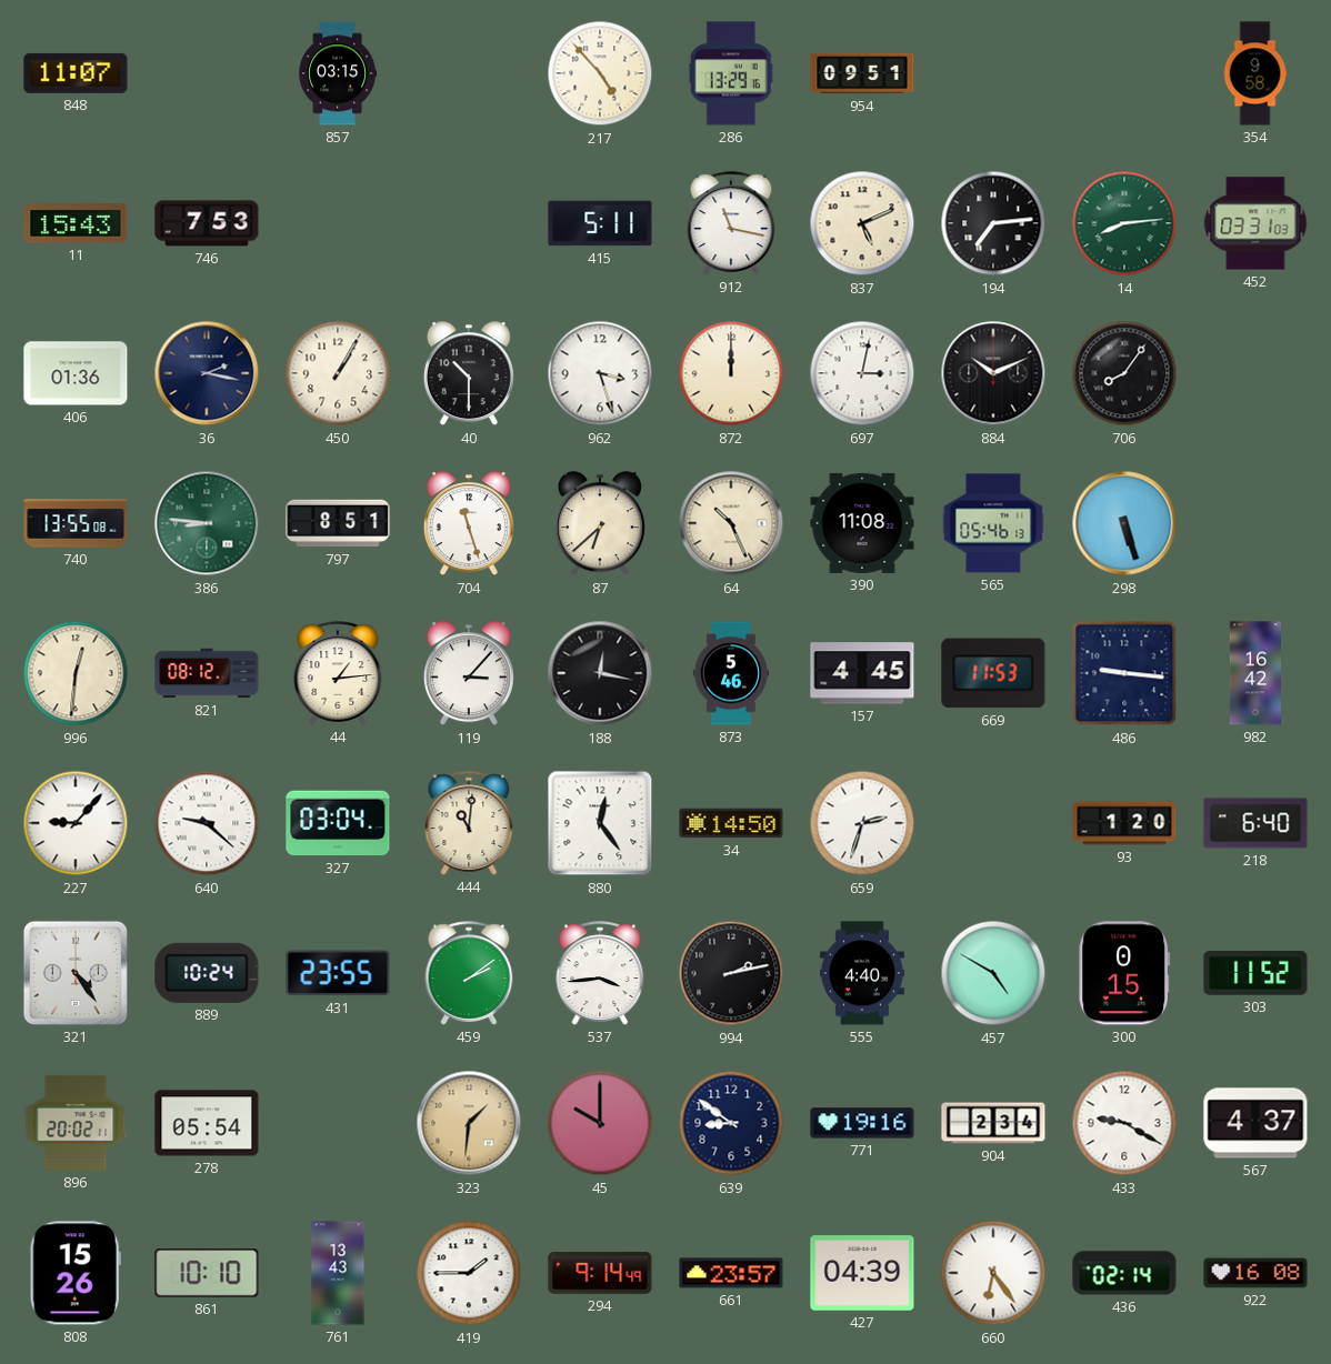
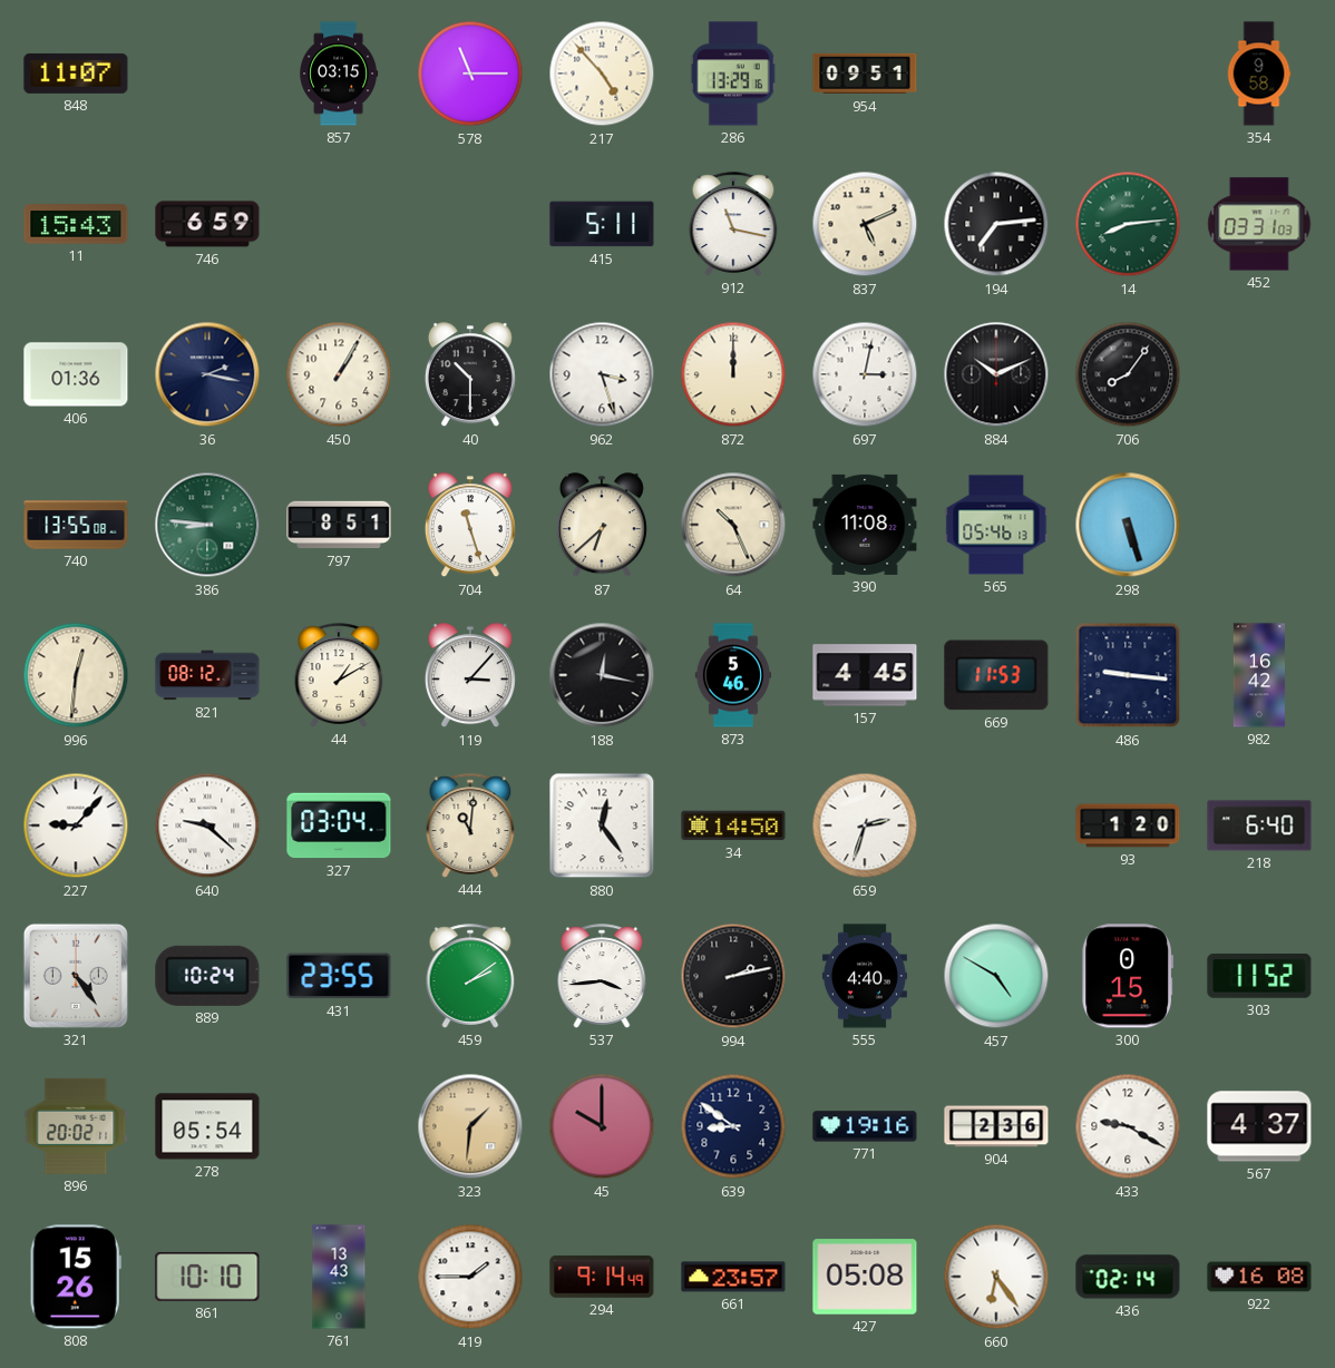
578: none -> 11:15
746: 7:53 -> 6:59
44: 1:14 -> 1:10
904: 2:34 -> 2:36
427: 04:39 -> 05:08
